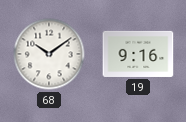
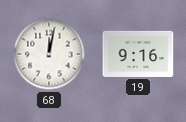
68: 10:09 -> 12:02
